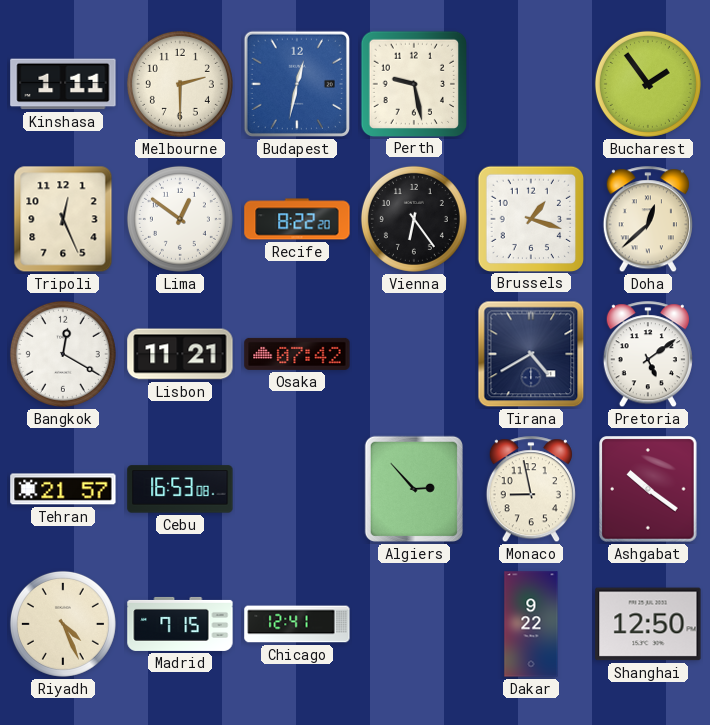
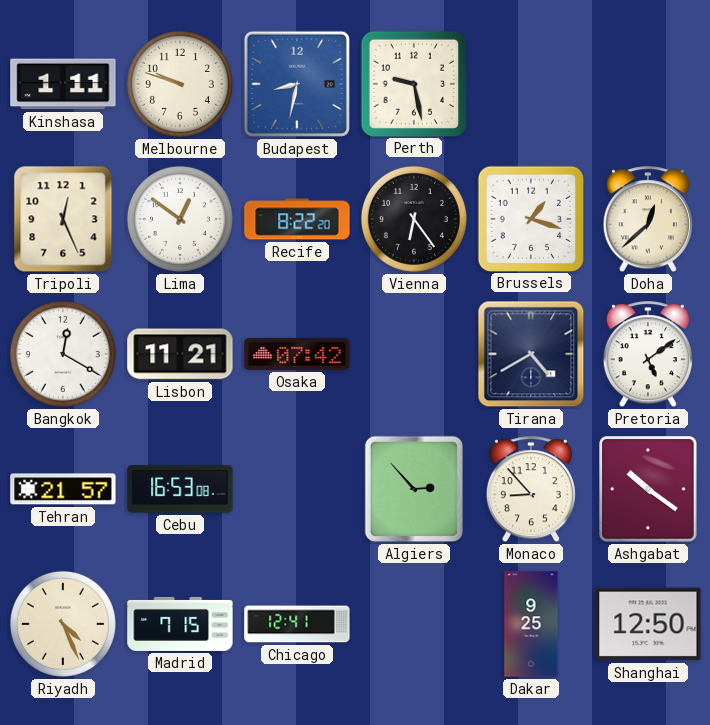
Melbourne: 2:30 -> 9:48
Budapest: 12:32 -> 8:32
Bucharest: 1:54 -> none
Monaco: 8:58 -> 8:53
Dakar: 9:22 -> 9:25
